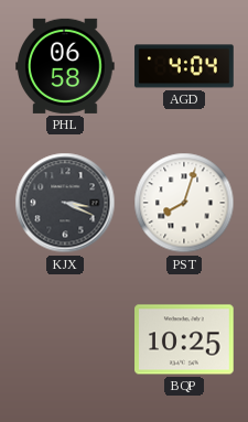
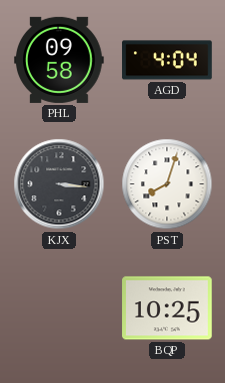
PHL: 06:58 -> 09:58
KJX: 3:19 -> 3:16
